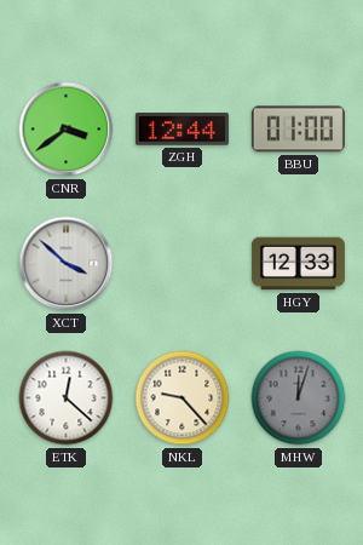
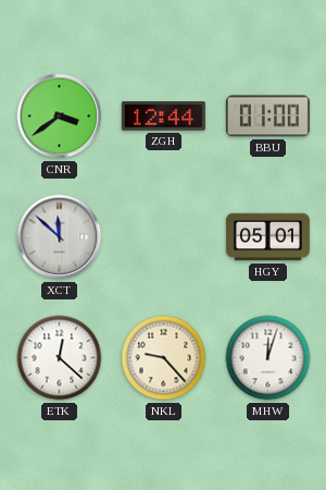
XCT: 3:52 -> 11:52
HGY: 12:33 -> 05:01
MHW dial: grey -> white
